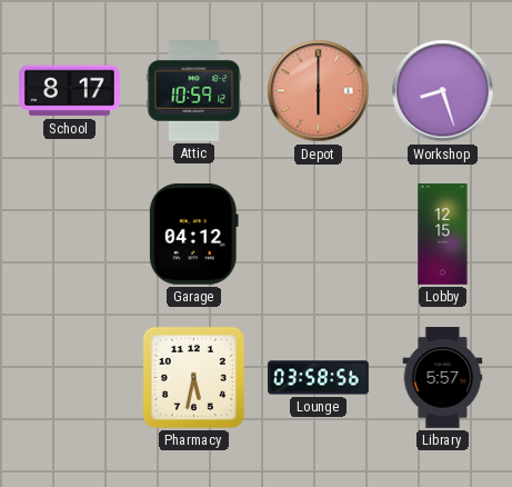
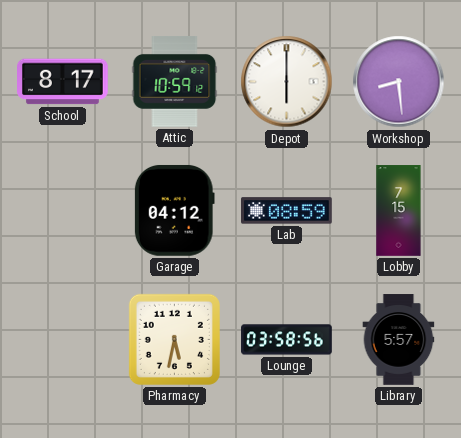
Depot dial: salmon -> white
Workshop: 8:27 -> 8:29
Lab: none -> 08:59
Lobby: 12:15 -> 7:15
